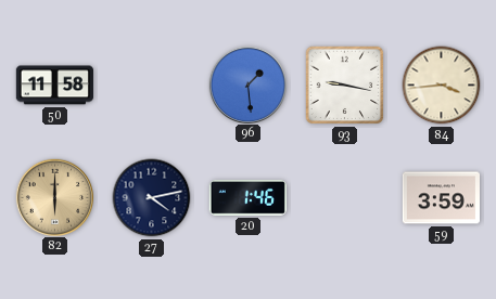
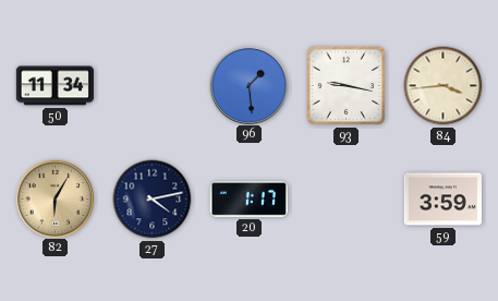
50: 11:58 -> 11:34
82: 6:00 -> 6:05
20: 1:46 -> 1:17
